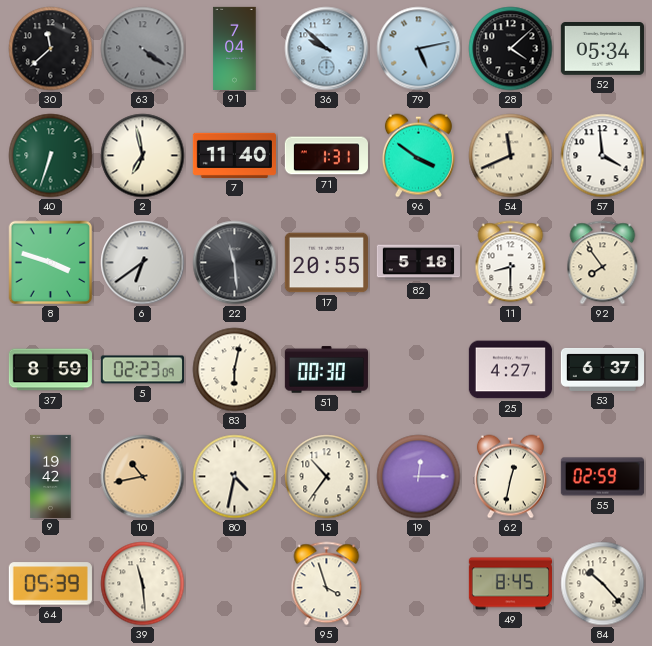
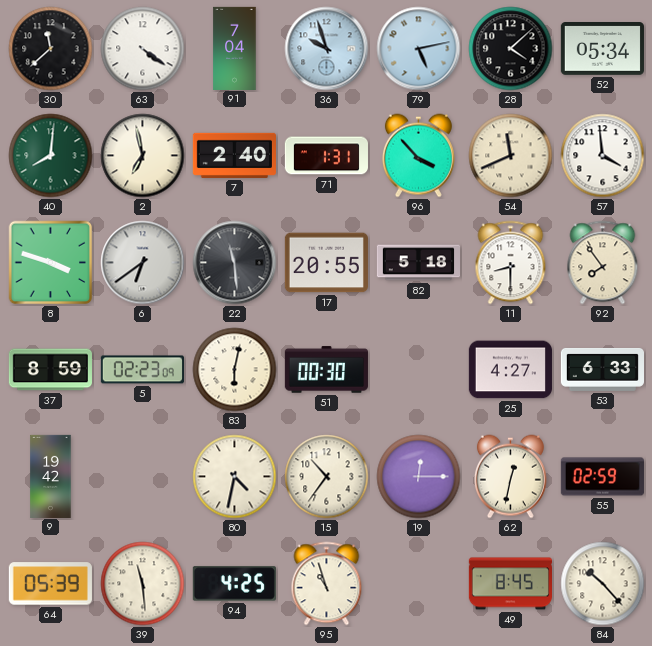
63 dial: grey -> white
36: 9:52 -> 9:57
40: 6:33 -> 8:01
7: 11:40 -> 2:40
96: 3:51 -> 3:53
53: 6:37 -> 6:33
10: 10:43 -> none
94: none -> 4:25
95: 3:57 -> 10:57
